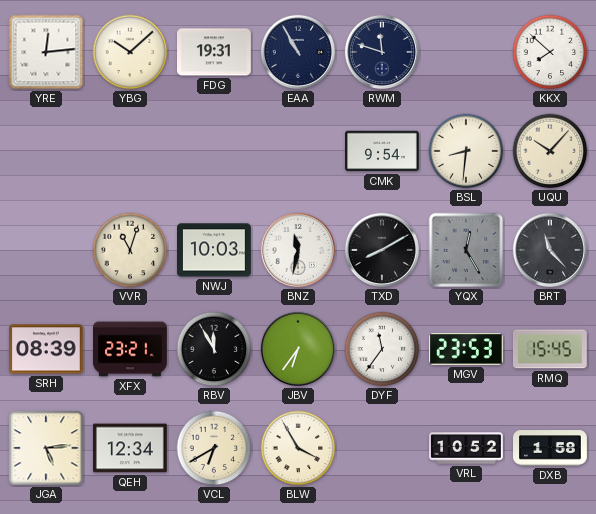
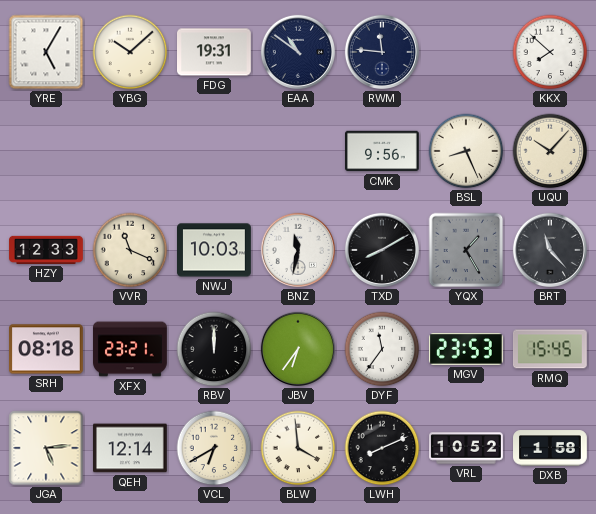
YRE: 12:14 -> 5:05
EAA: 10:55 -> 10:51
RWM: 11:48 -> 11:46
CMK: 9:54 -> 9:56
BSL: 8:31 -> 8:26
HZY: none -> 12:33
VVR: 11:03 -> 11:19
YQX: 12:25 -> 1:25
SRH: 08:39 -> 08:18
RBV: 11:55 -> 12:00
QEH: 12:34 -> 12:14
BLW: 3:55 -> 3:59
LWH: none -> 8:11
